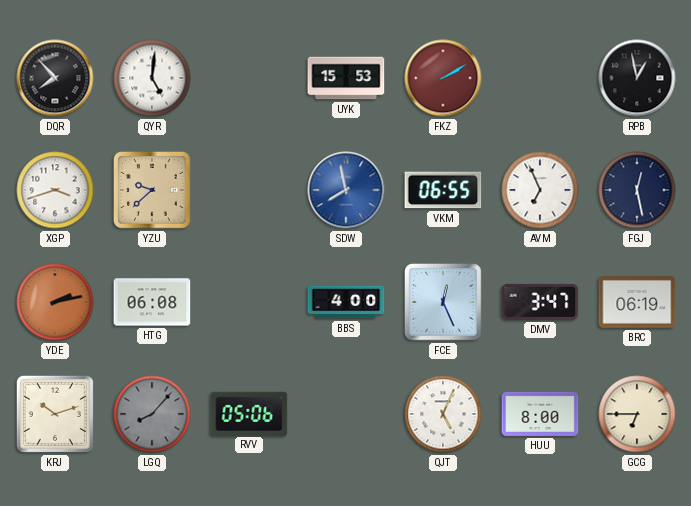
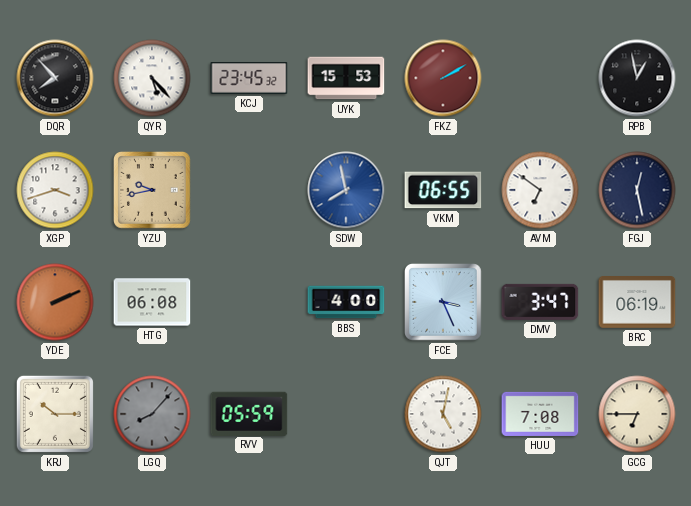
QYR: 5:01 -> 5:23
KCJ: none -> 23:45
YZU: 9:38 -> 9:43
AVM: 6:56 -> 6:51
YDE: 2:13 -> 2:11
FCE: 12:26 -> 3:26
KRJ: 10:12 -> 10:15
RVV: 05:06 -> 05:59
QJT: 5:04 -> 5:02
HUU: 8:00 -> 7:08
